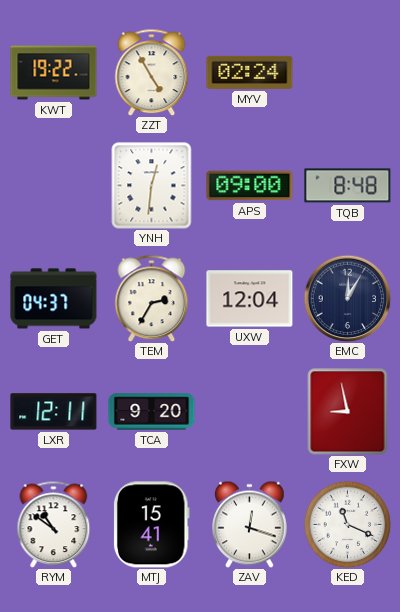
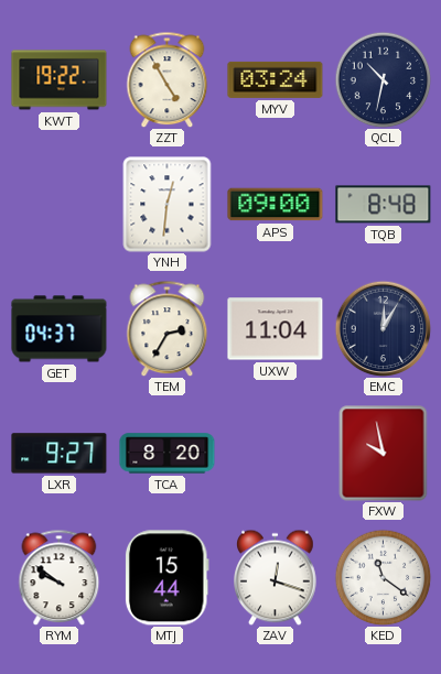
MYV: 02:24 -> 03:24
QCL: none -> 10:32
UXW: 12:04 -> 11:04
LXR: 12:11 -> 9:27
TCA: 9:20 -> 8:20
FXW: 8:58 -> 9:58
RYM: 10:51 -> 9:51
MTJ: 15:41 -> 15:44
KED: 11:19 -> 11:21
